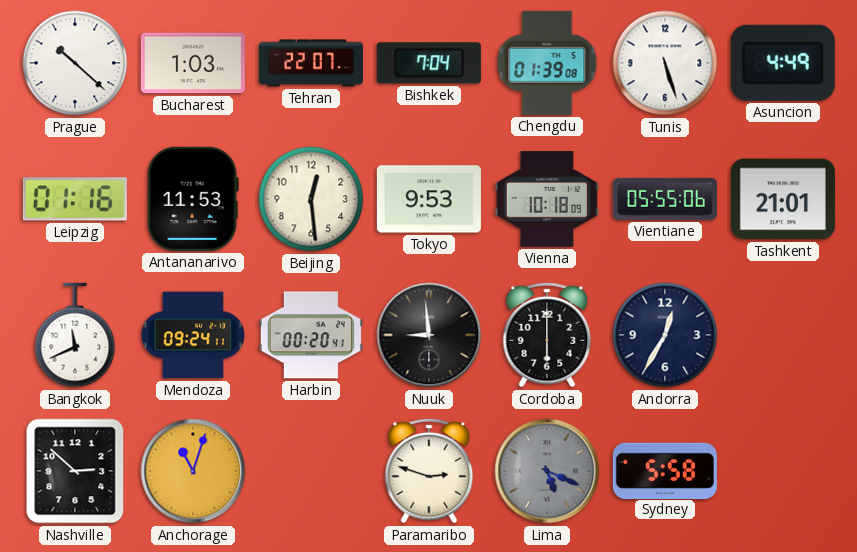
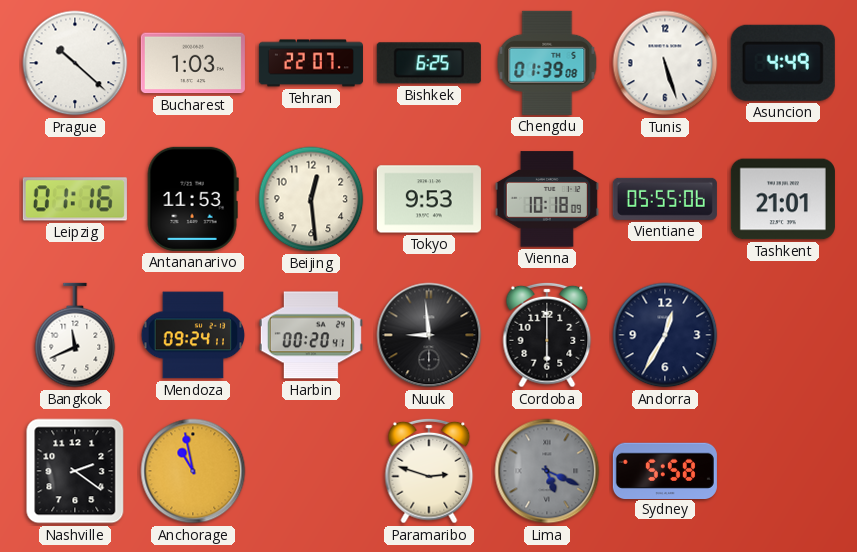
Bishkek: 7:04 -> 6:25
Nashville: 2:52 -> 2:21
Anchorage: 11:03 -> 10:58
